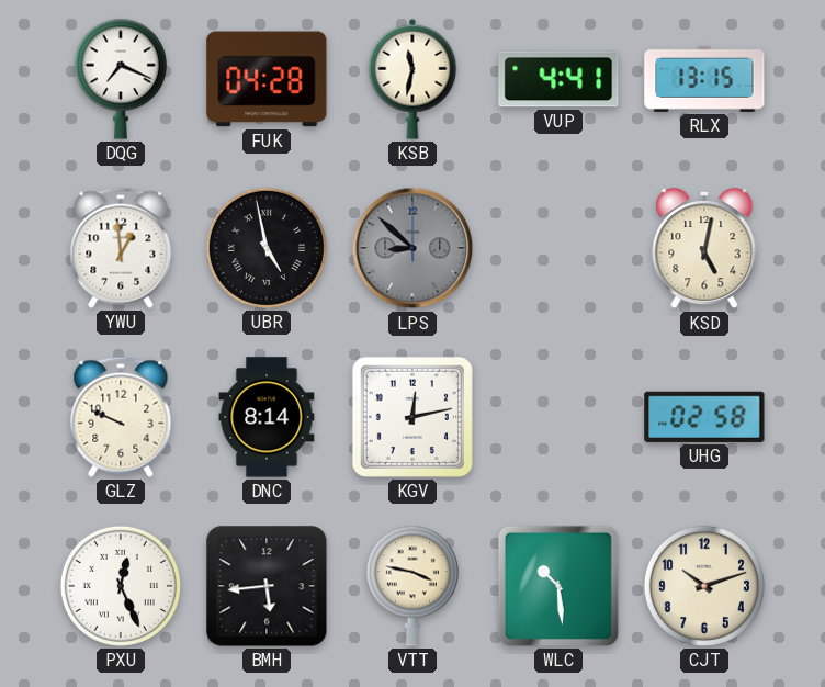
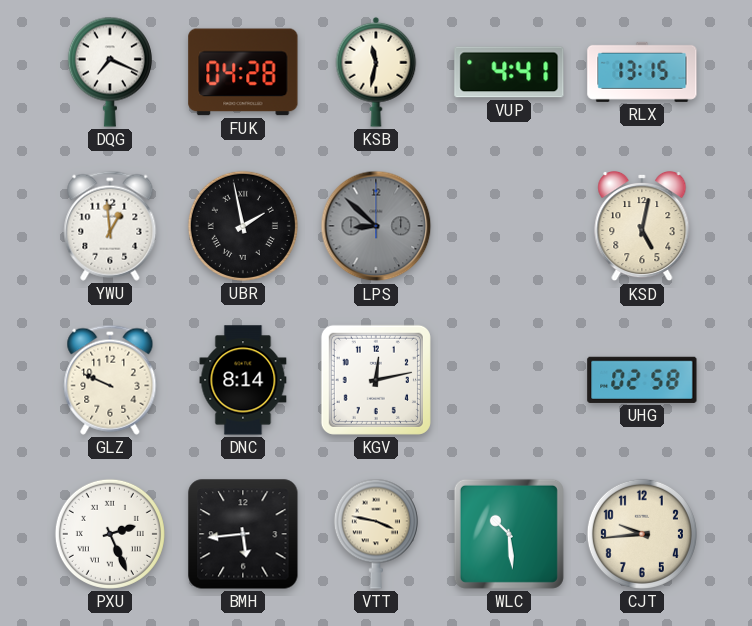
UBR: 4:58 -> 1:58
PXU: 12:26 -> 2:26
CJT: 10:12 -> 9:44
